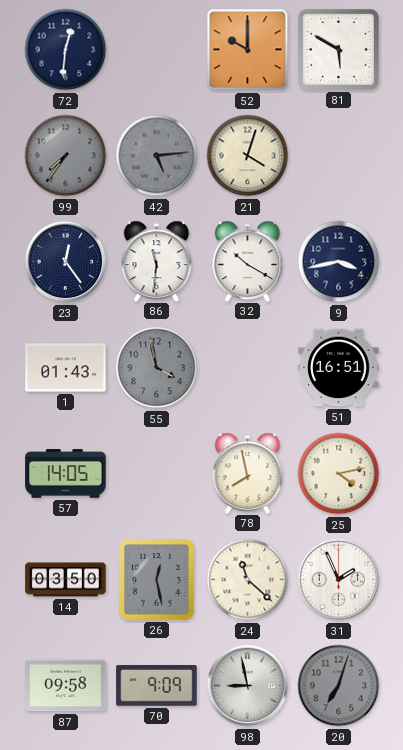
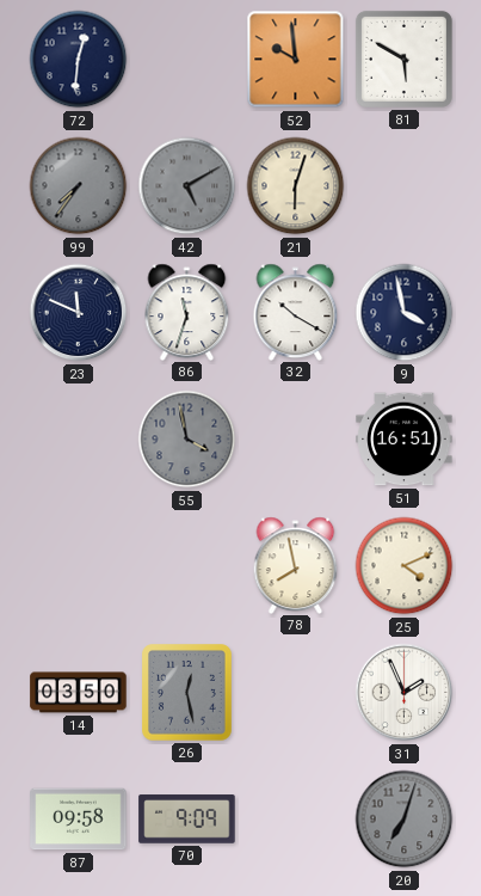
52: 10:00 -> 9:59
42: 5:14 -> 5:10
21: 4:03 -> 6:03
23: 12:24 -> 11:49
86: 11:31 -> 11:33
9: 3:43 -> 3:58
1: 01:43 -> none
57: 14:05 -> none
25: 4:13 -> 4:11
24: 11:22 -> none
98: 8:58 -> none
